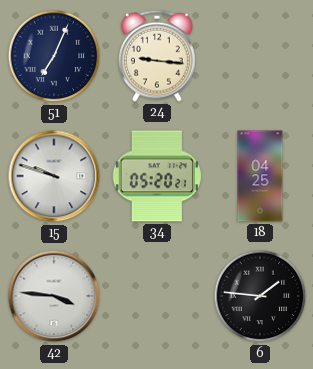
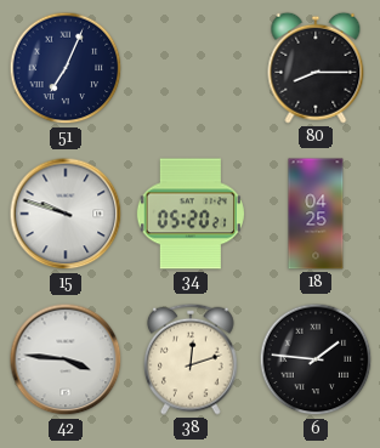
24: 9:16 -> none
80: none -> 8:15
38: none -> 12:12
